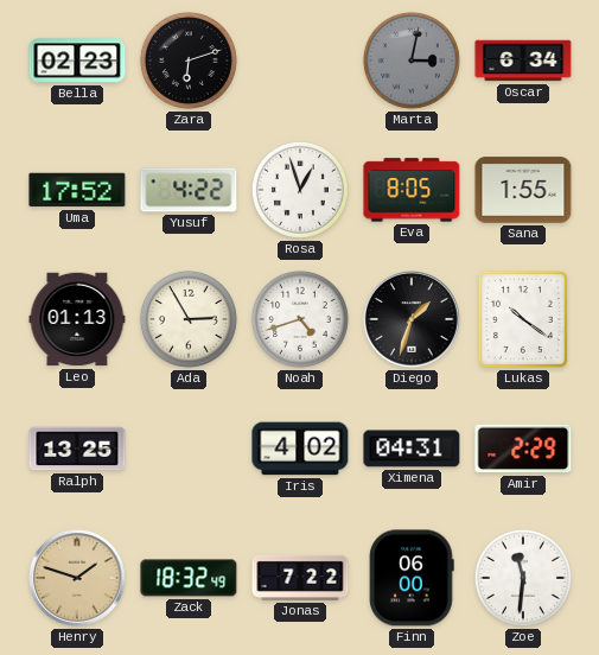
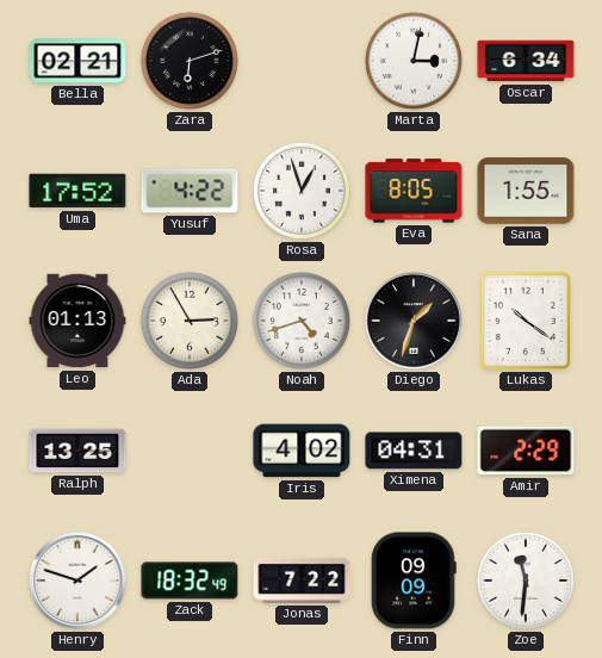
Bella: 02:23 -> 02:21
Marta dial: grey -> white
Henry dial: champagne -> white
Finn: 06:00 -> 09:09
